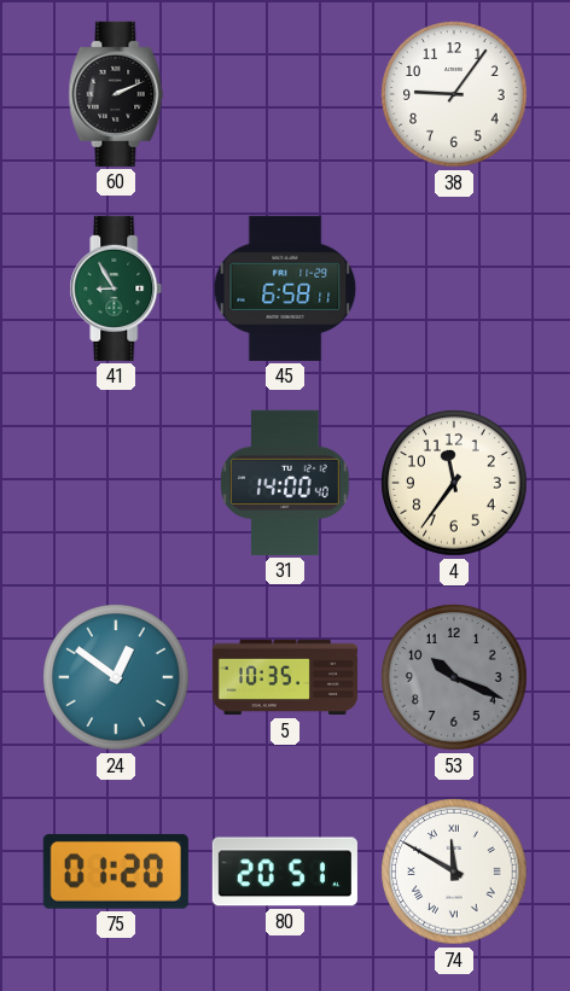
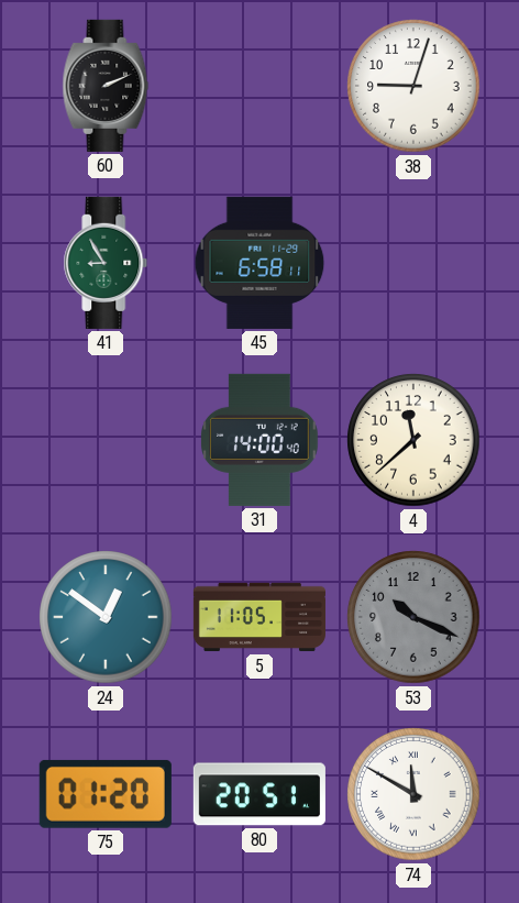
38: 9:06 -> 9:03
4: 11:36 -> 11:38
5: 10:35 -> 11:05
